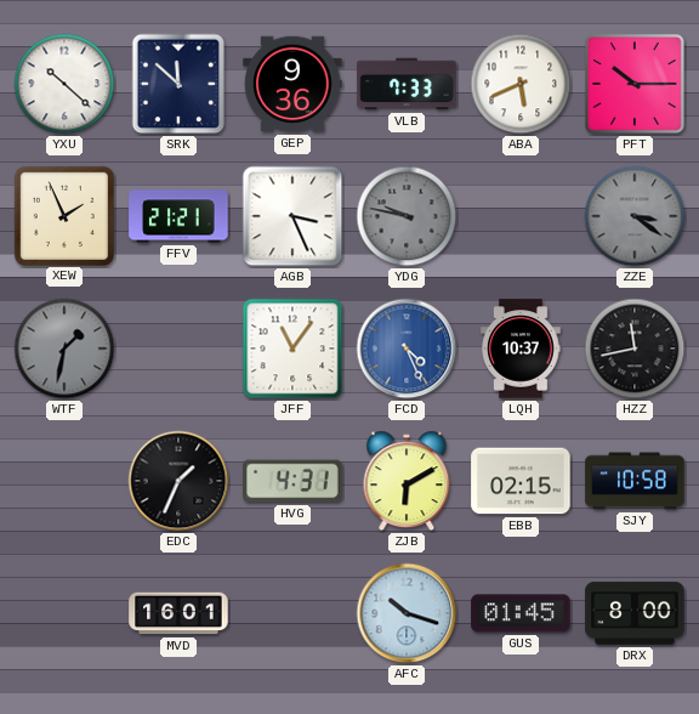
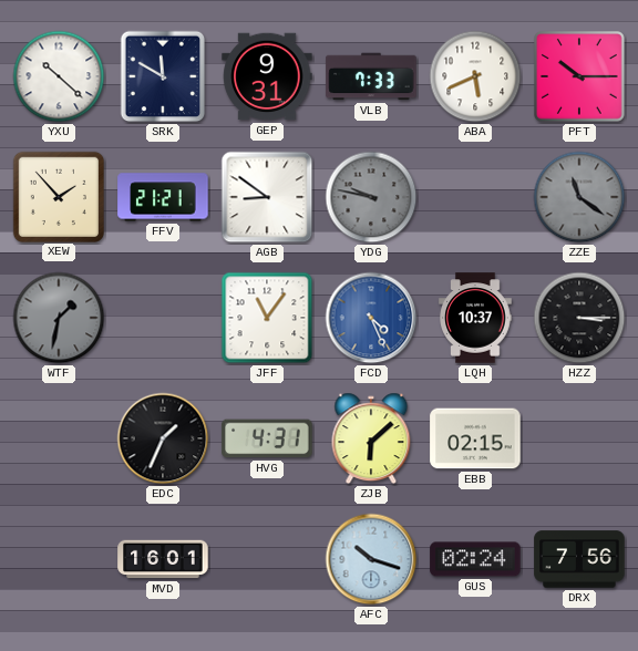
SRK: 11:52 -> 11:50
GEP: 9:36 -> 9:31
XEW: 1:56 -> 1:53
AGB: 3:26 -> 8:51
ZZE: 3:21 -> 11:21
HZZ: 11:43 -> 3:15
ZJB: 6:10 -> 6:08
SJY: 10:58 -> none
GUS: 01:45 -> 02:24
DRX: 8:00 -> 7:56
